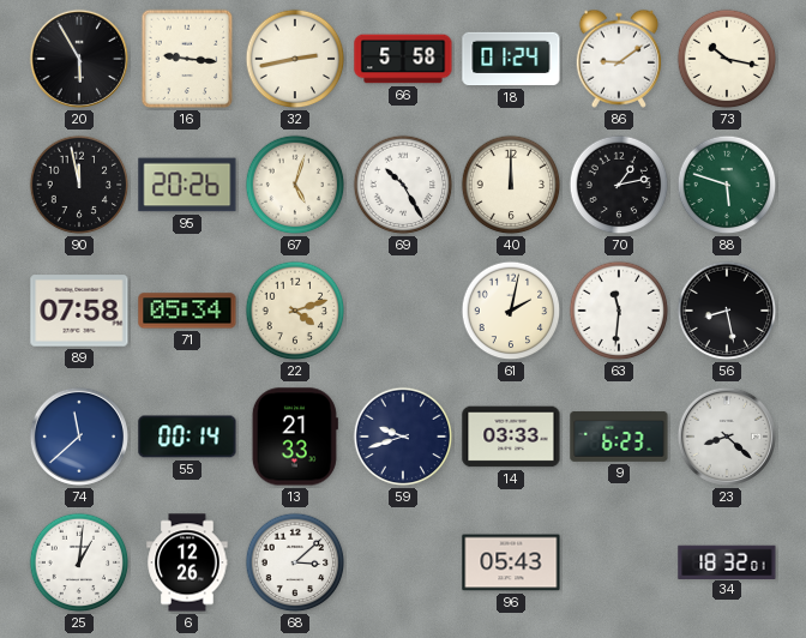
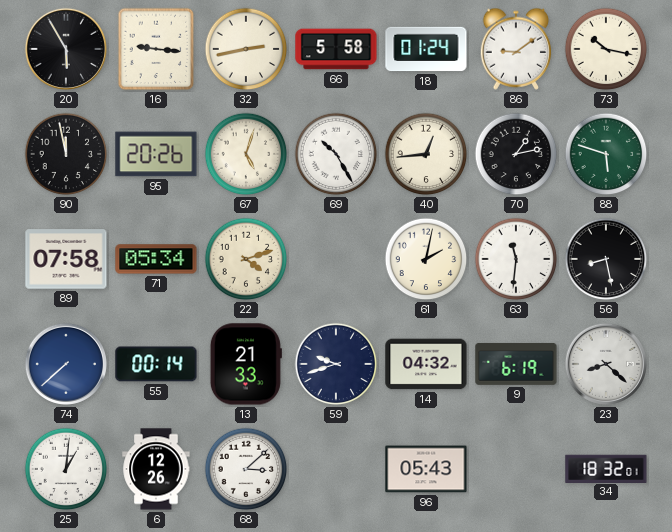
40: 12:00 -> 12:44
74: 11:38 -> 7:38
14: 03:33 -> 04:32
9: 6:23 -> 6:19
